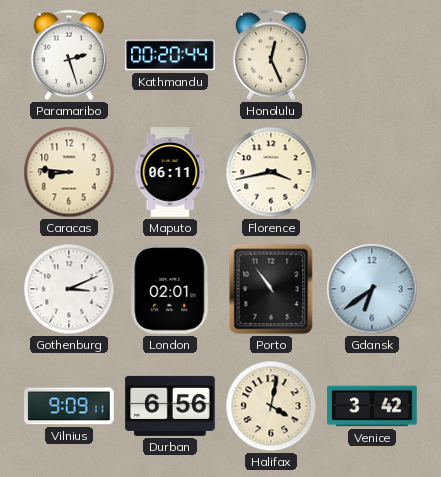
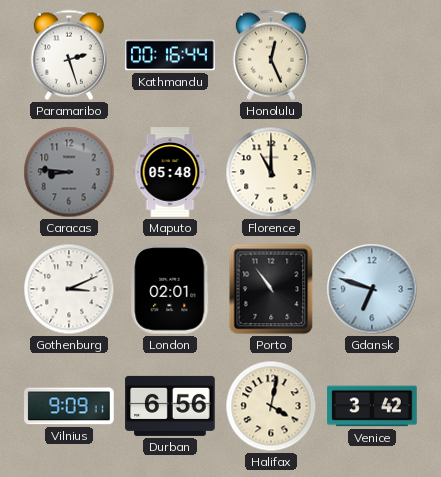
Kathmandu: 00:20 -> 00:16
Caracas dial: cream -> grey
Maputo: 06:11 -> 05:48
Florence: 3:43 -> 11:00
Gdansk: 6:39 -> 6:48
